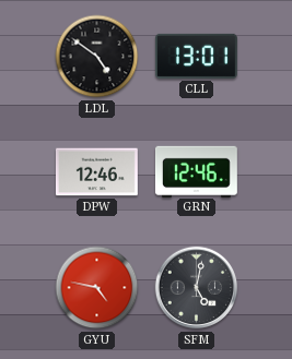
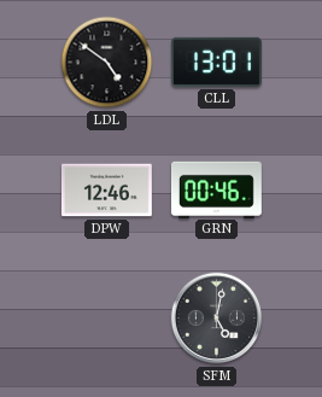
GRN: 12:46 -> 00:46
GYU: 4:47 -> none
